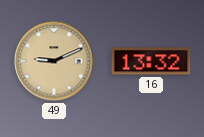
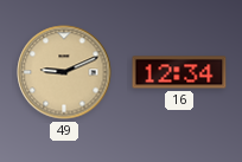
16: 13:32 -> 12:34
